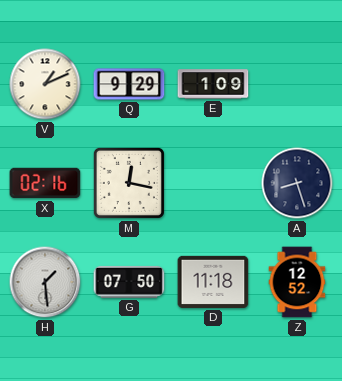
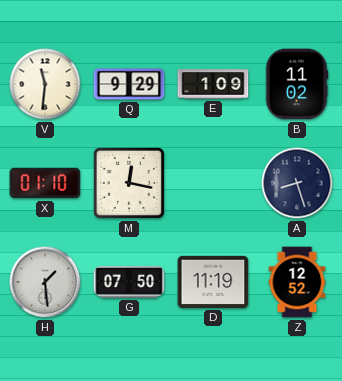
V: 1:11 -> 11:31
B: none -> 11:02
X: 02:16 -> 01:10
D: 11:18 -> 11:19
